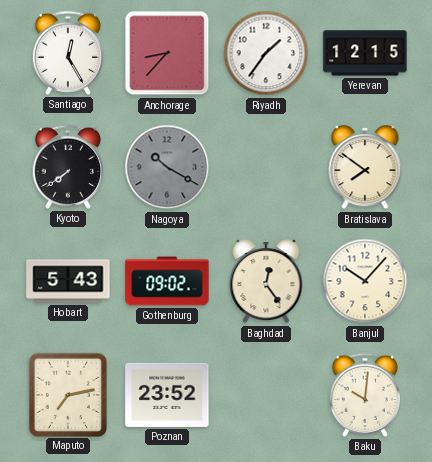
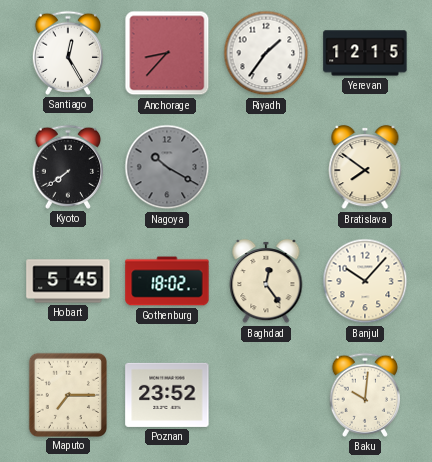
Hobart: 5:43 -> 5:45
Gothenburg: 09:02 -> 18:02
Maputo: 7:13 -> 7:15
